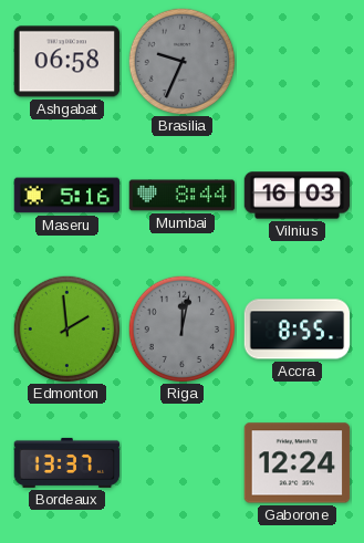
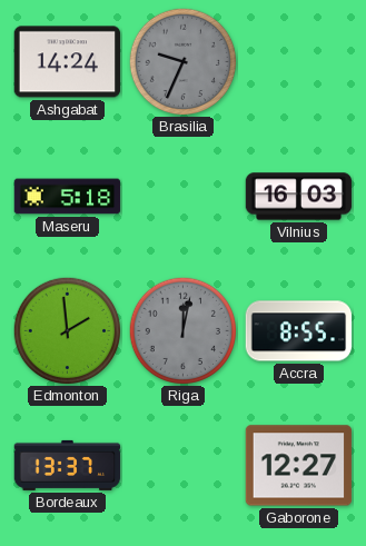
Ashgabat: 06:58 -> 14:24
Maseru: 5:16 -> 5:18
Mumbai: 8:44 -> none
Gaborone: 12:24 -> 12:27
